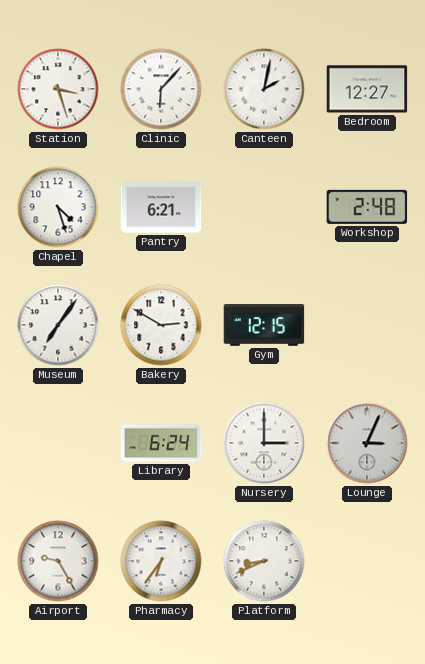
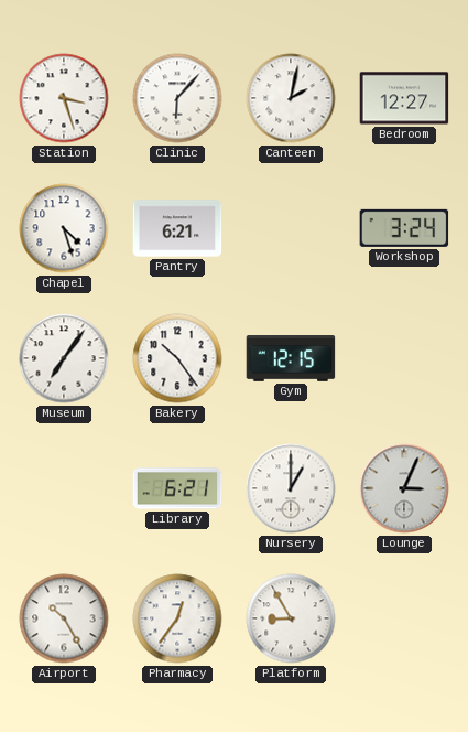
Workshop: 2:48 -> 3:24
Bakery: 2:50 -> 10:24
Library: 6:24 -> 6:21
Nursery: 3:00 -> 1:00
Airport: 9:25 -> 10:25
Pharmacy: 6:36 -> 12:36
Platform: 8:41 -> 8:55
